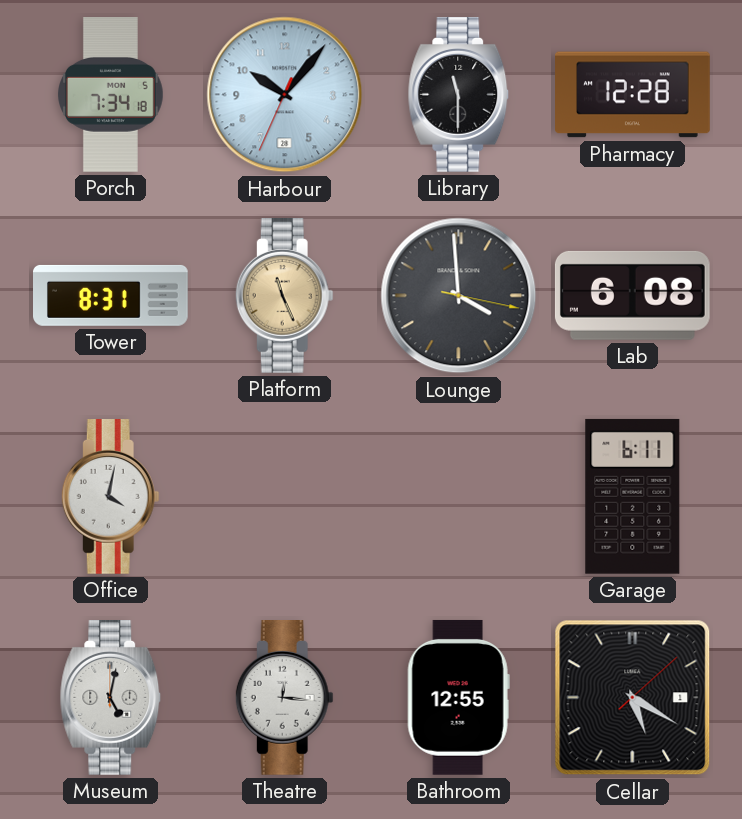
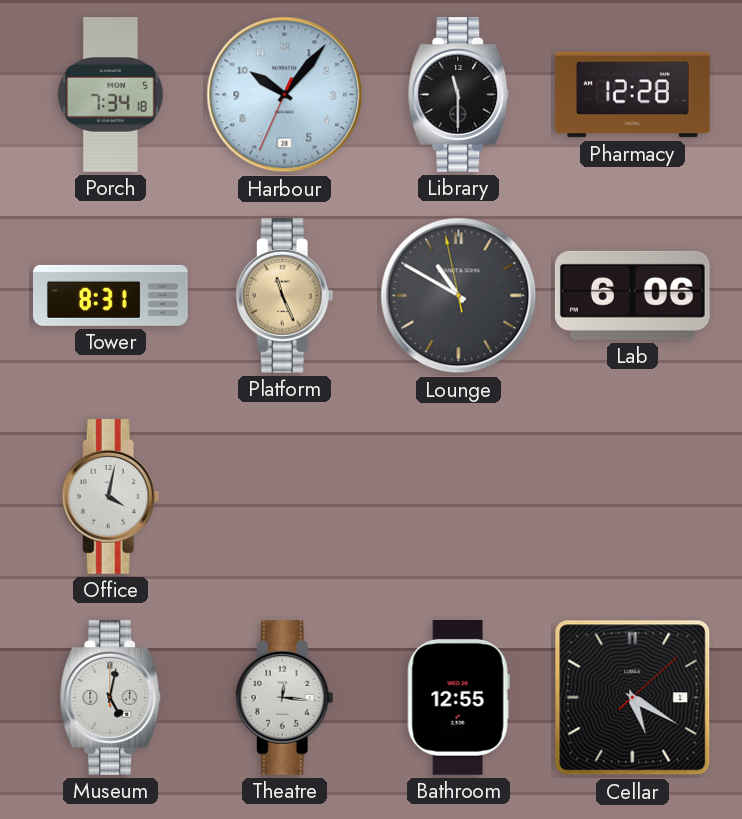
Lounge: 3:59 -> 10:49
Lab: 6:08 -> 6:06
Garage: 6:11 -> none
